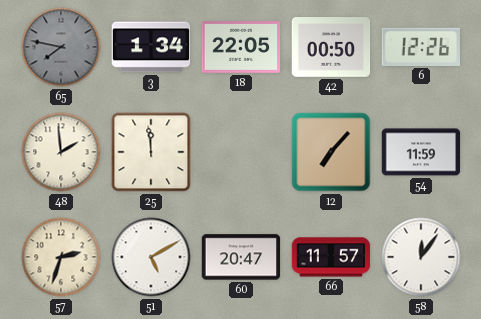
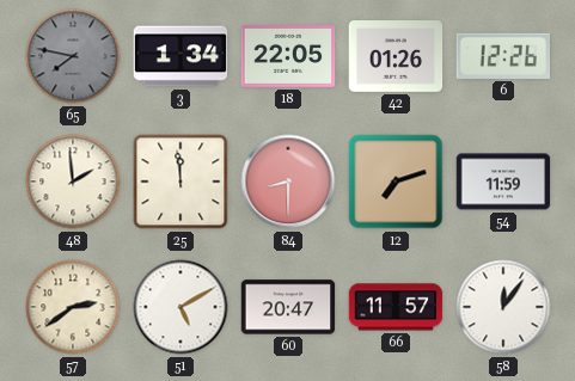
42: 00:50 -> 01:26
84: none -> 8:30
12: 7:07 -> 7:12
57: 2:33 -> 2:39
